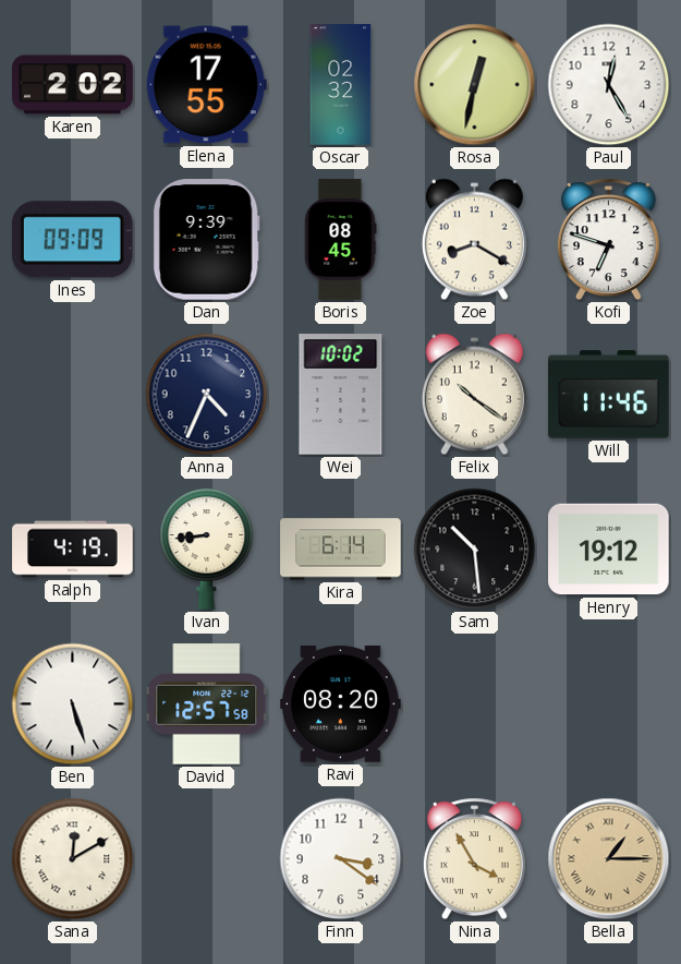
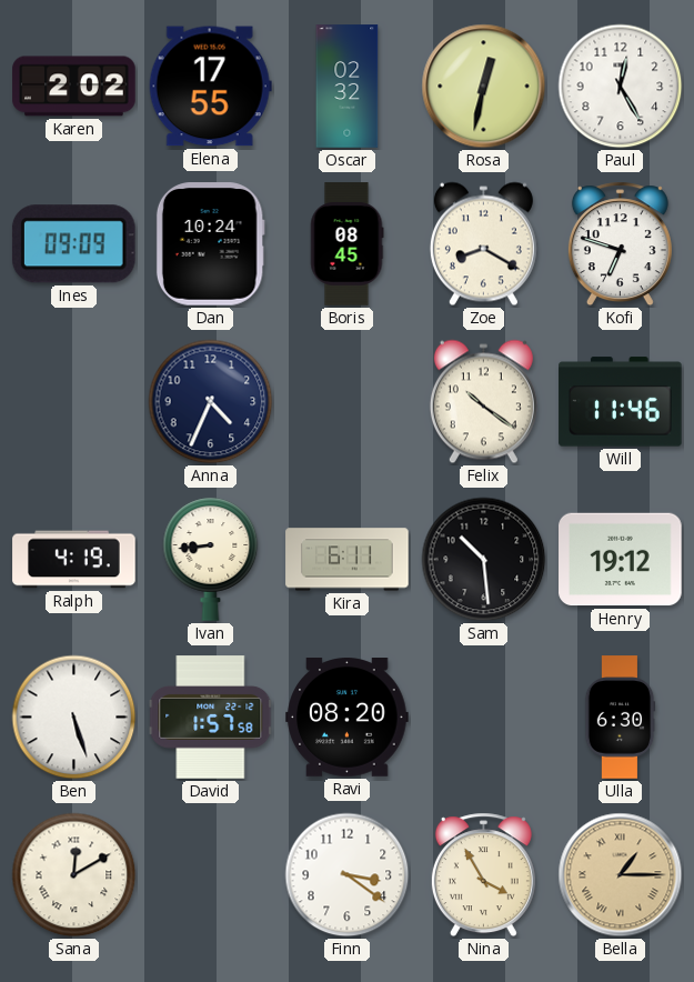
Dan: 9:39 -> 10:24
Wei: 10:02 -> none
Kira: 6:14 -> 6:11
David: 12:57 -> 1:57
Ulla: none -> 6:30
